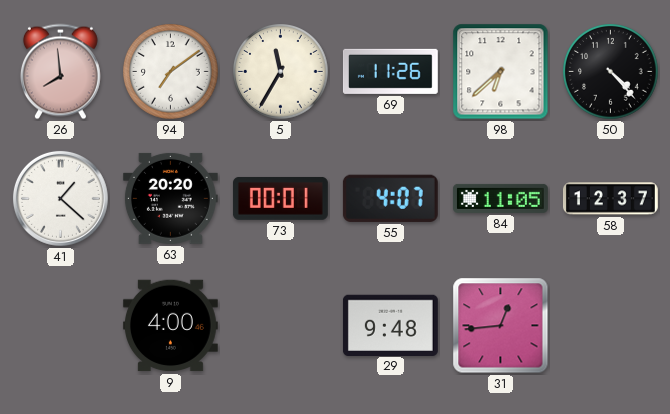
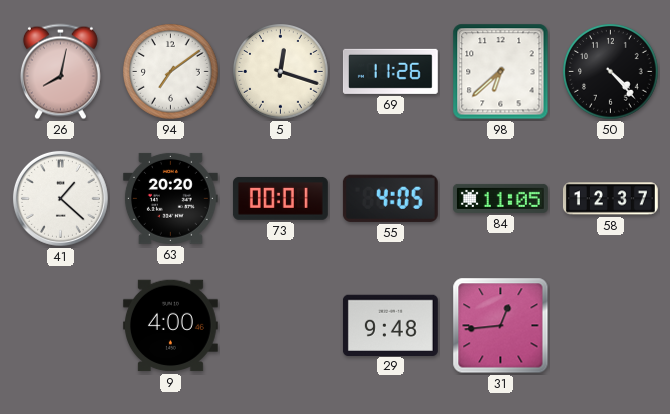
26: 7:59 -> 8:02
5: 11:35 -> 12:18
55: 4:07 -> 4:05
